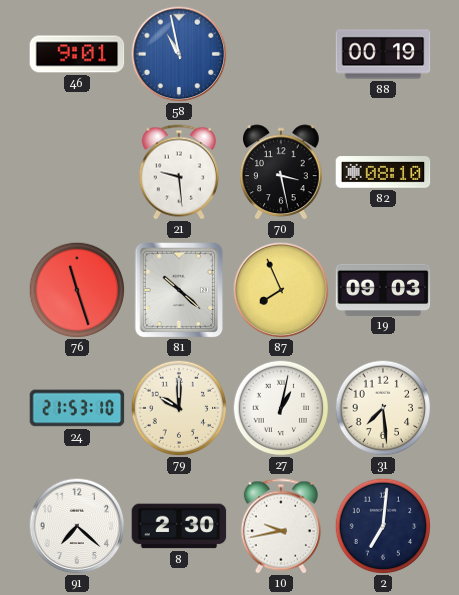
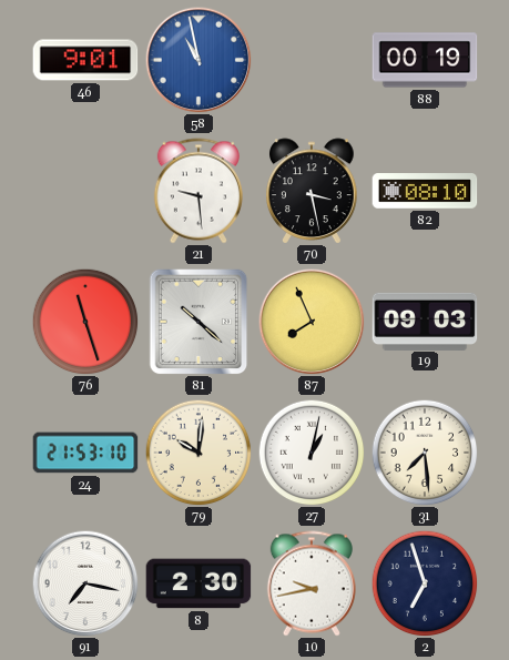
79: 10:00 -> 10:01
91: 7:22 -> 7:17
2: 7:01 -> 6:57
